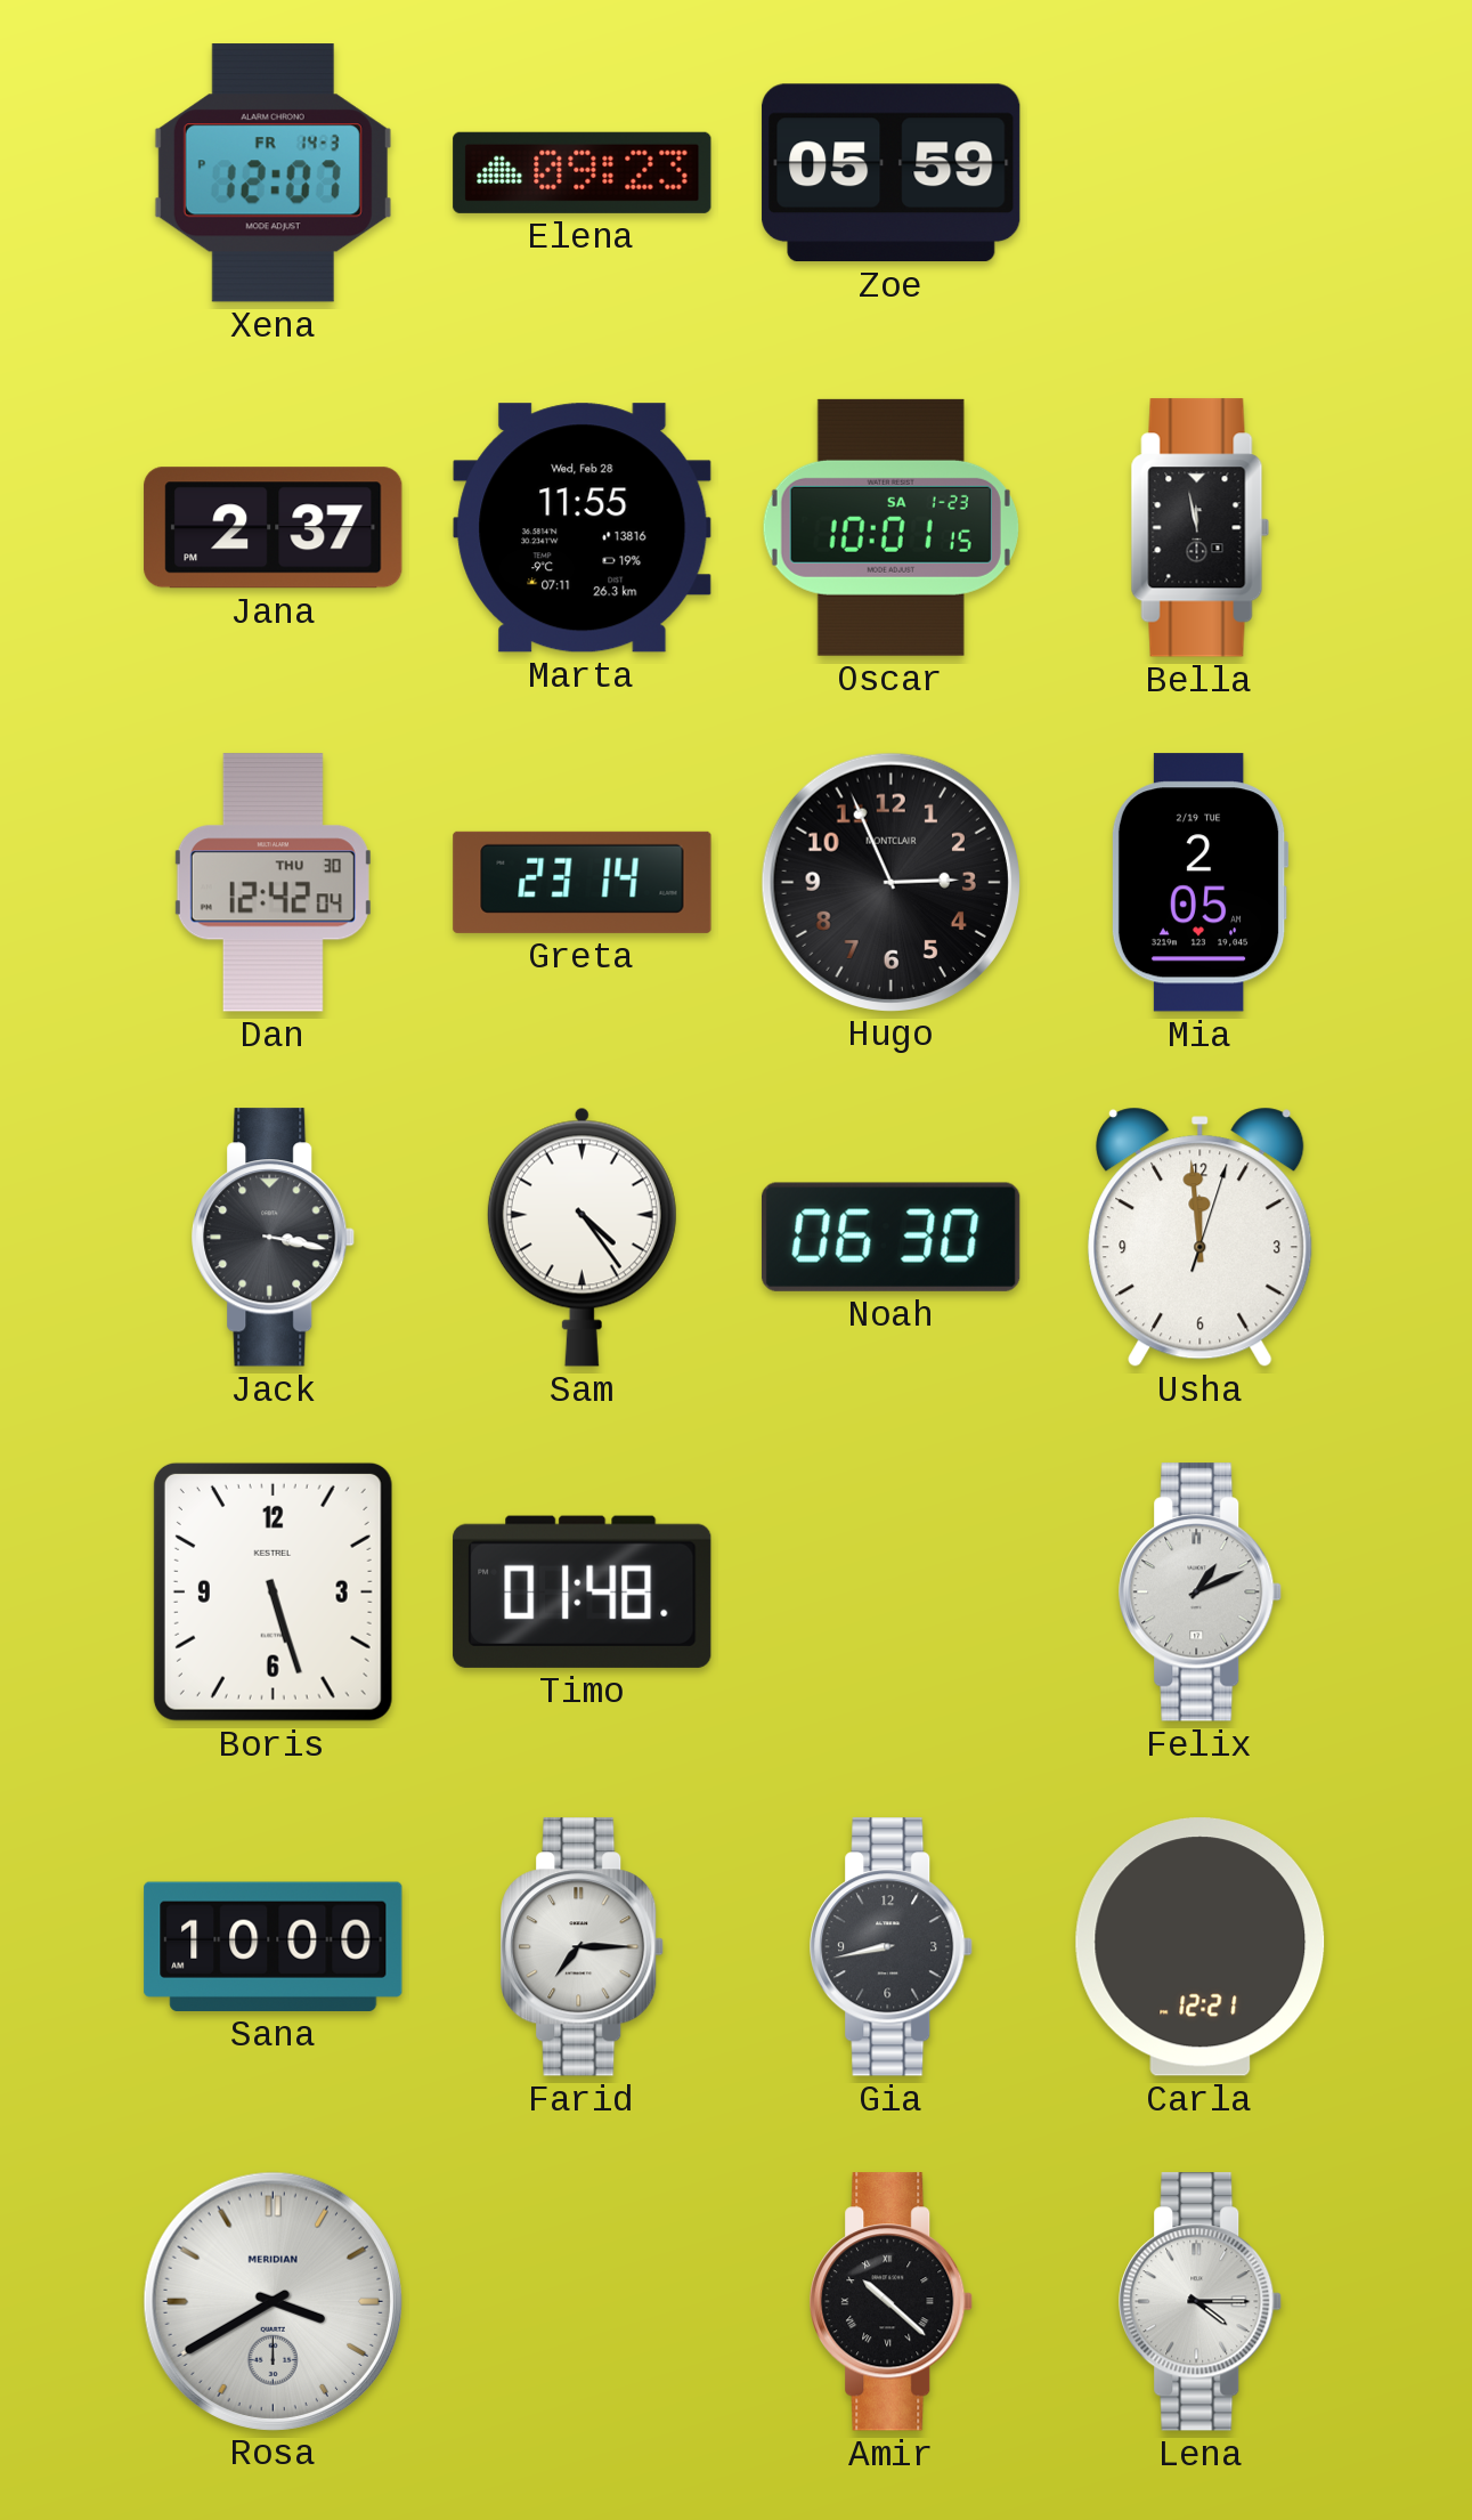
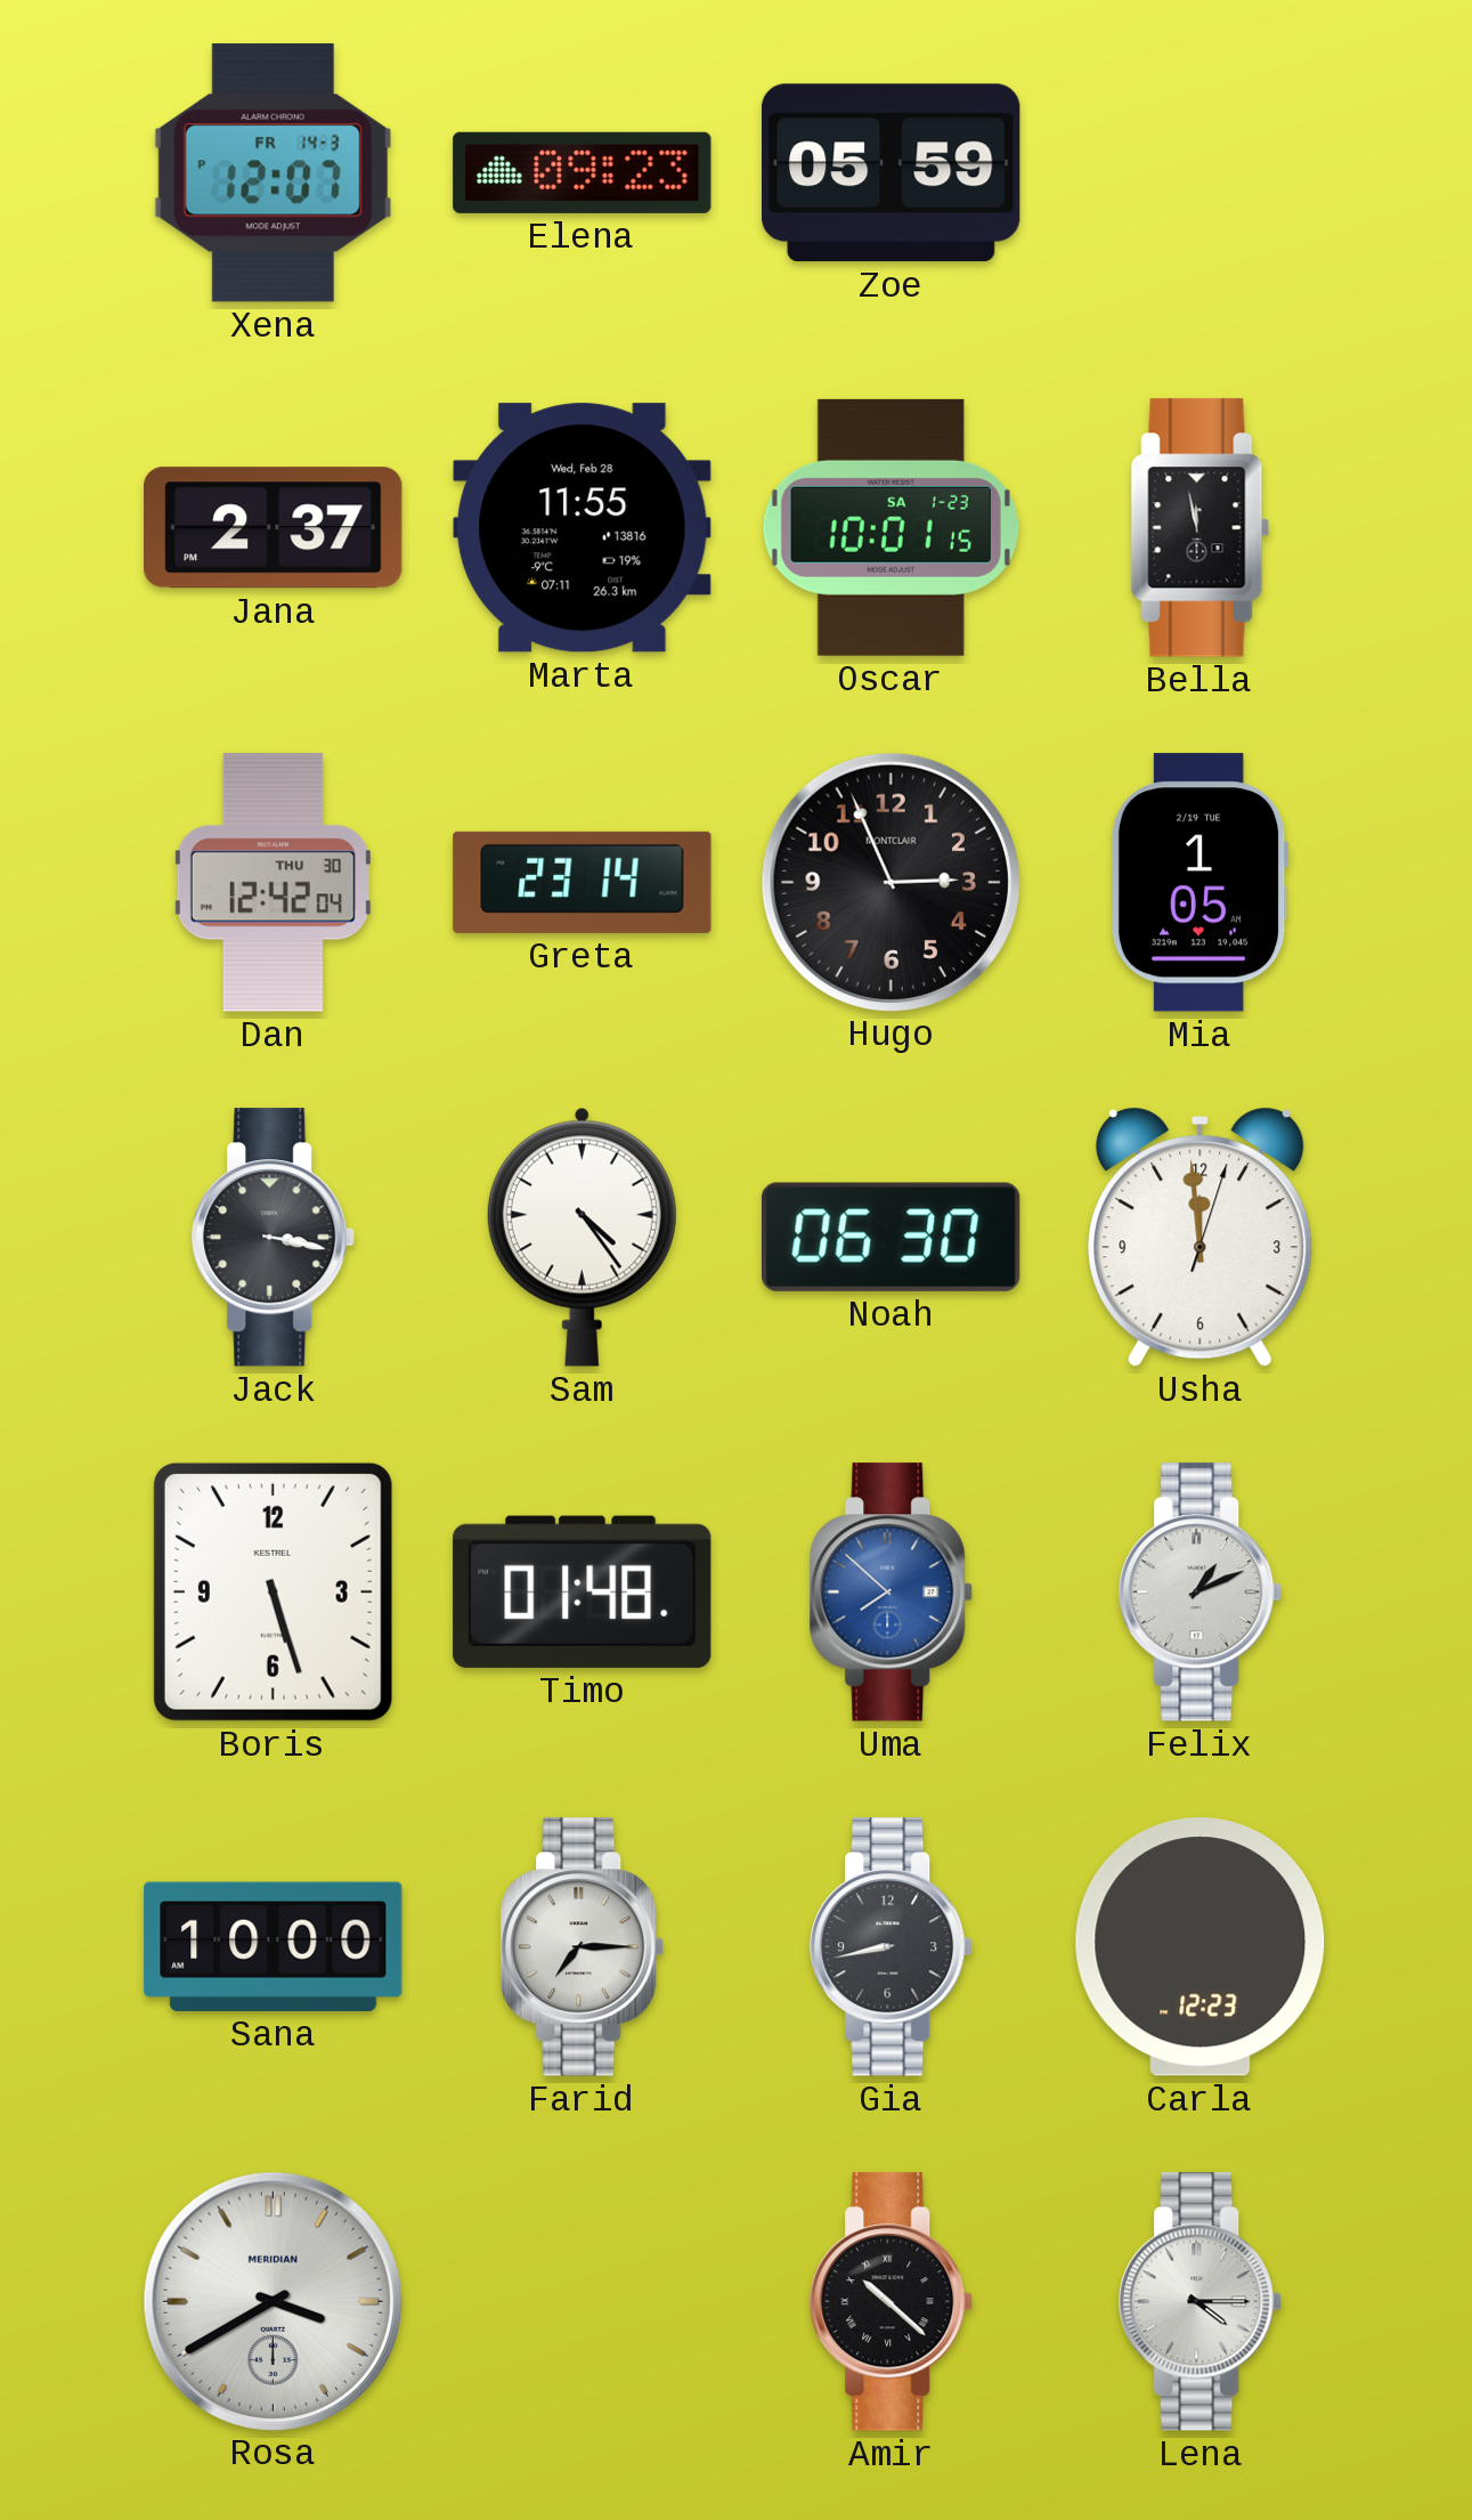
Mia: 2:05 -> 1:05
Uma: none -> 7:52
Carla: 12:21 -> 12:23
